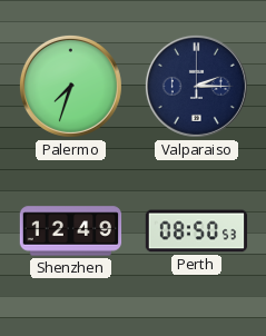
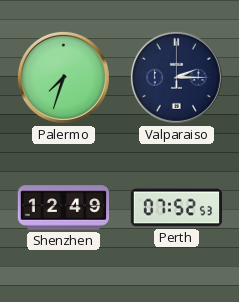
Perth: 08:50 -> 07:52
